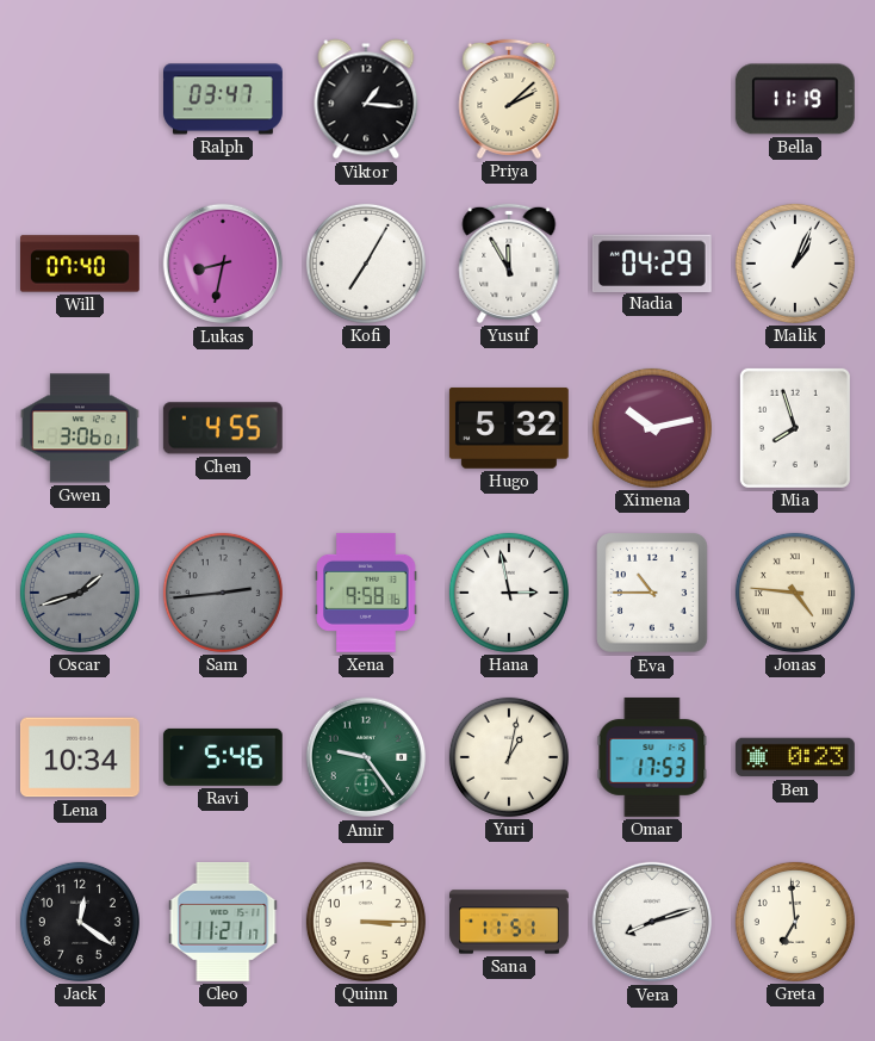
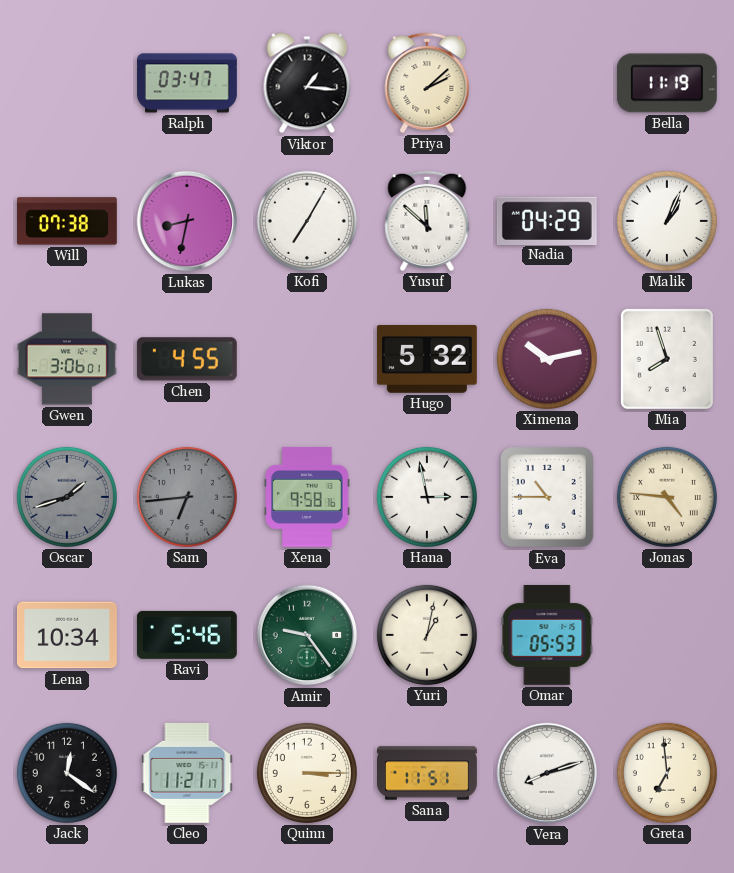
Will: 07:40 -> 07:38
Yusuf: 11:55 -> 11:52
Sam: 2:44 -> 6:44
Omar: 17:53 -> 05:53
Ben: 0:23 -> none
